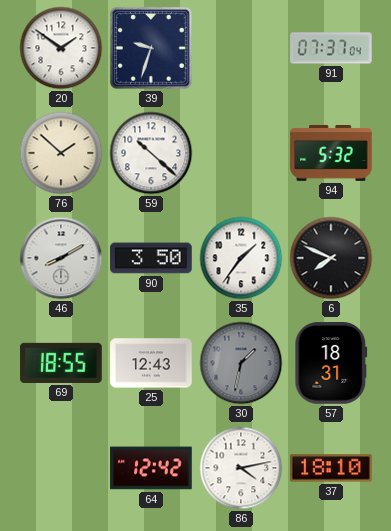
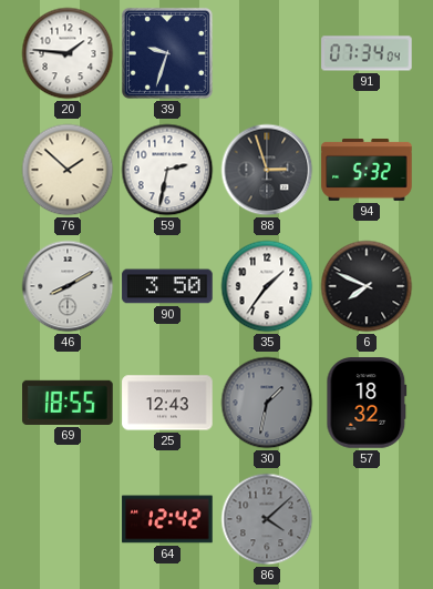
20: 1:51 -> 1:46
91: 07:37 -> 07:34
59: 10:22 -> 2:32
88: none -> 2:57
57: 18:31 -> 18:32
86: 4:13 -> 4:08
86 dial: white -> grey
37: 18:10 -> none
